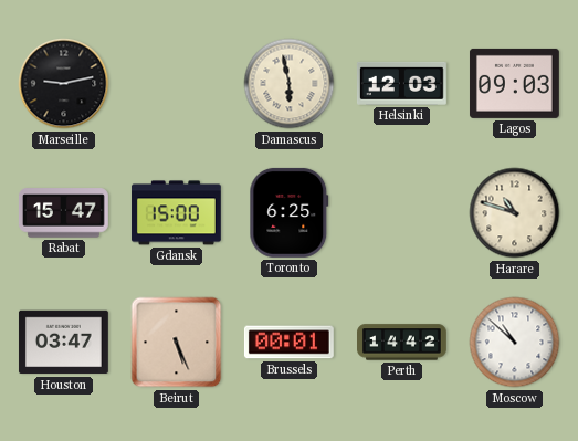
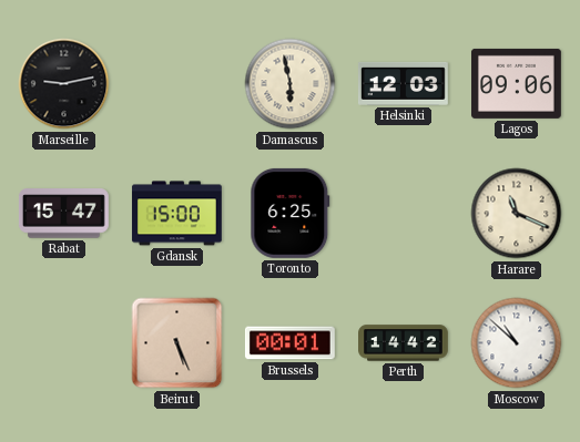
Lagos: 09:03 -> 09:06
Harare: 10:48 -> 11:19
Houston: 03:47 -> none
